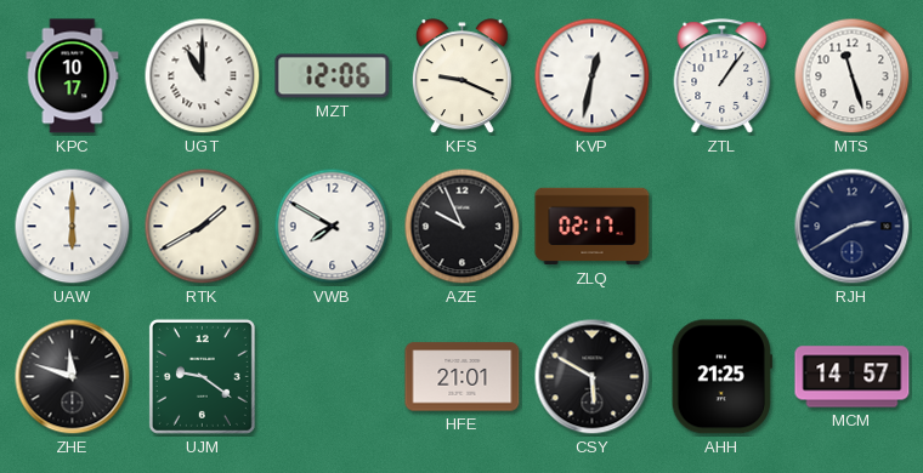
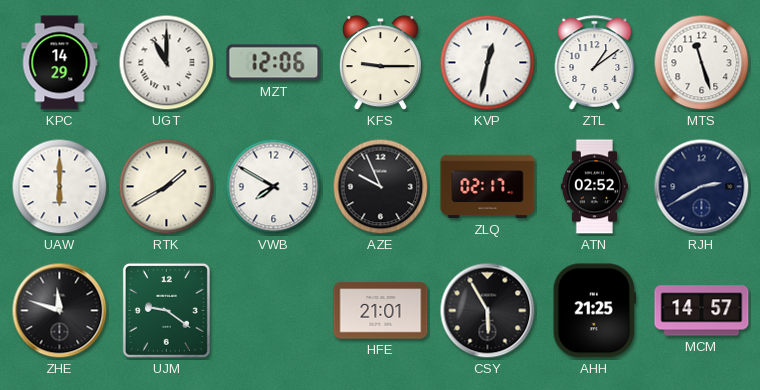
KPC: 10:17 -> 14:29
KFS: 9:19 -> 9:15
ZTL: 1:06 -> 1:09
ATN: none -> 02:52
CSY: 5:50 -> 5:55
